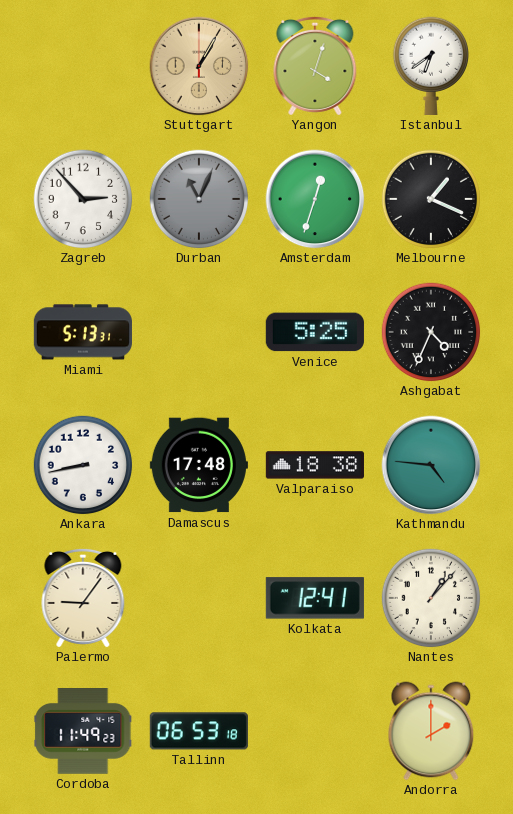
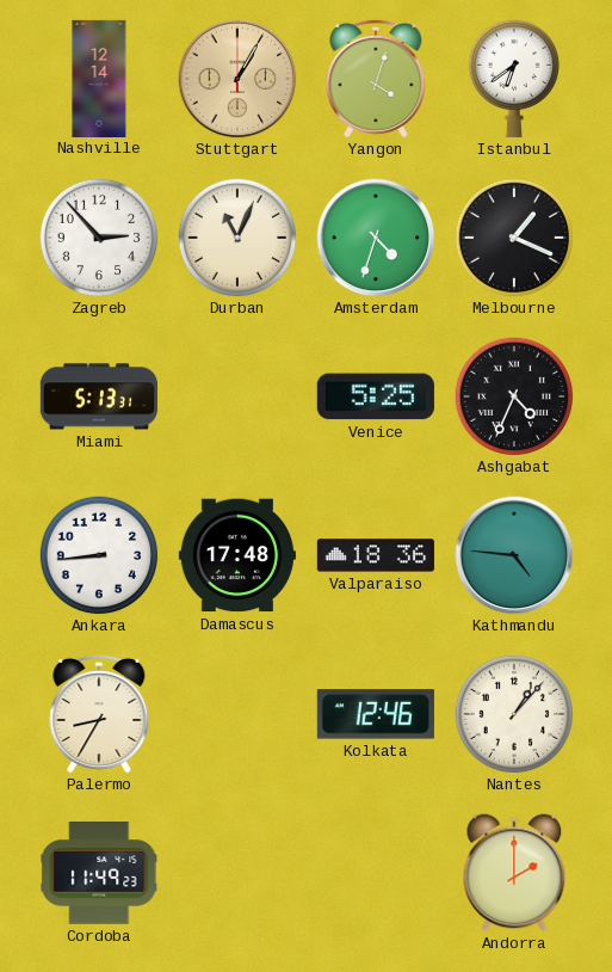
Nashville: none -> 12:14
Durban dial: grey -> cream
Amsterdam: 12:33 -> 4:33
Ankara: 8:43 -> 8:44
Valparaiso: 18:38 -> 18:36
Palermo: 9:06 -> 8:35
Kolkata: 12:41 -> 12:46
Tallinn: 06:53 -> none
